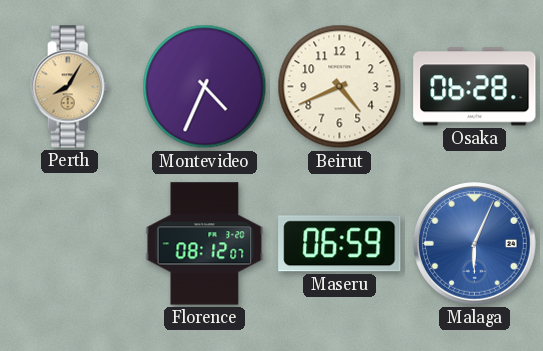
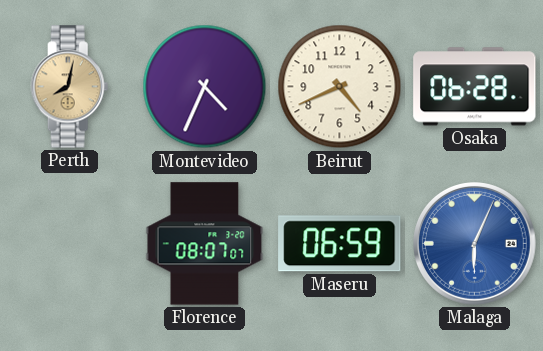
Perth: 8:05 -> 8:02
Florence: 08:12 -> 08:07
